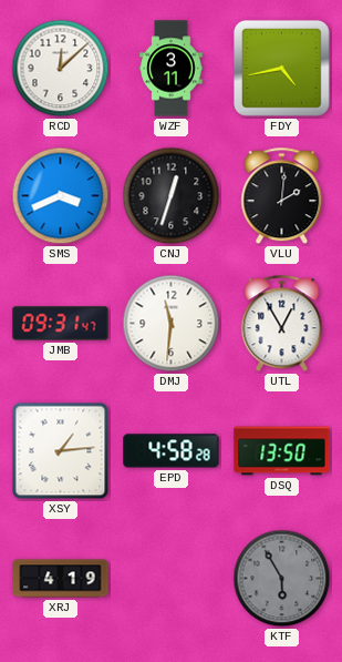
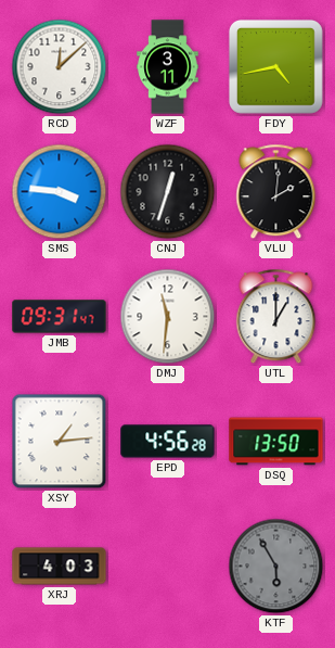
SMS: 3:41 -> 3:46
UTL: 12:55 -> 1:00
EPD: 4:58 -> 4:56
XRJ: 4:19 -> 4:03
